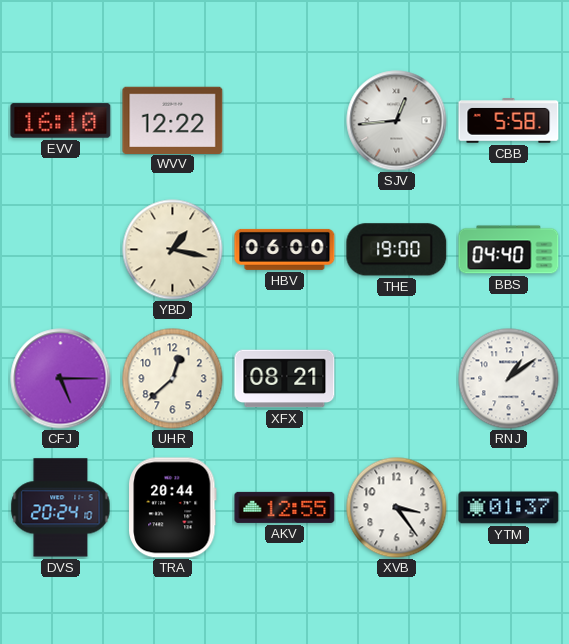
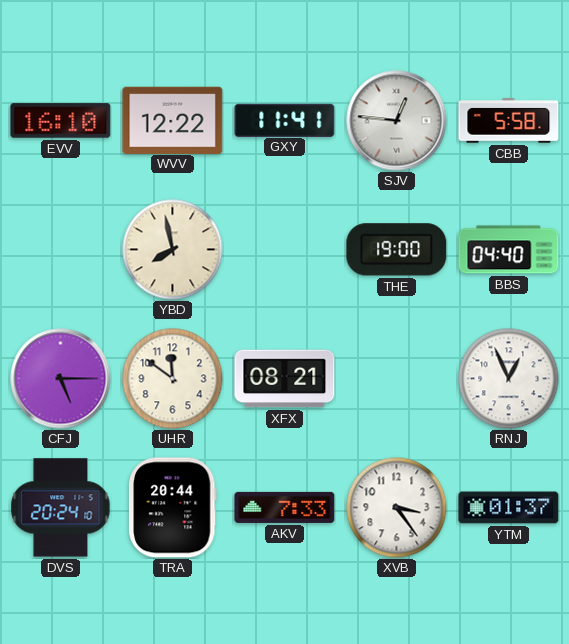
GXY: none -> 11:41
SJV: 12:44 -> 12:46
YBD: 1:17 -> 7:58
HBV: 06:00 -> none
UHR: 12:38 -> 11:51
RNJ: 1:09 -> 12:56
AKV: 12:55 -> 7:33
